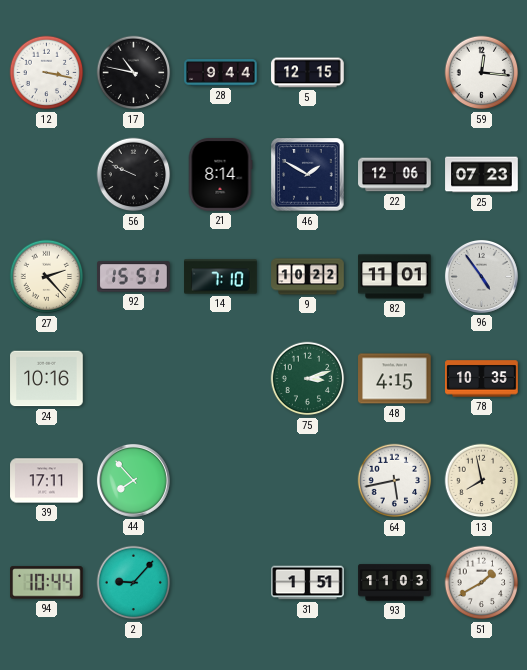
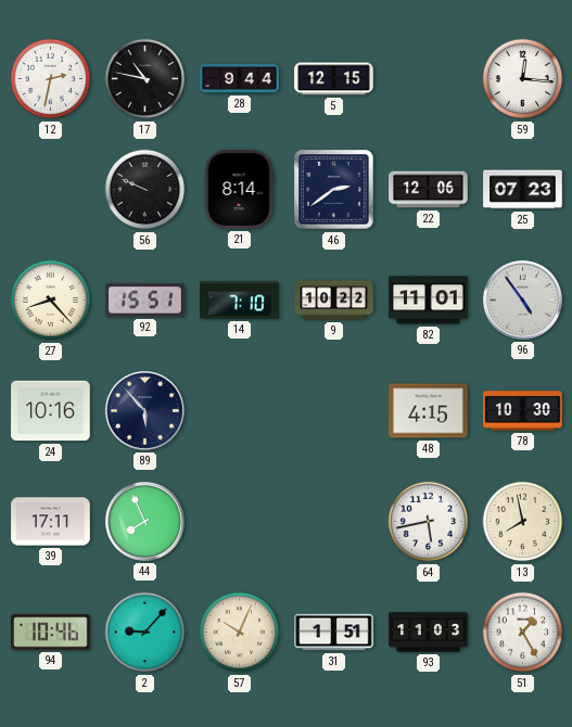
12: 3:17 -> 2:32
46: 1:50 -> 2:39
27: 2:23 -> 8:23
89: none -> 5:53
75: 3:12 -> none
78: 10:35 -> 10:30
44: 7:53 -> 7:56
94: 10:44 -> 10:46
57: none -> 10:04
51: 1:40 -> 1:25
